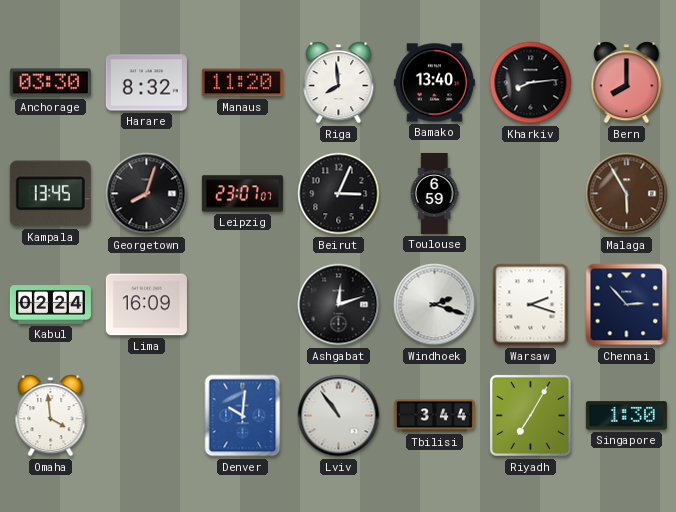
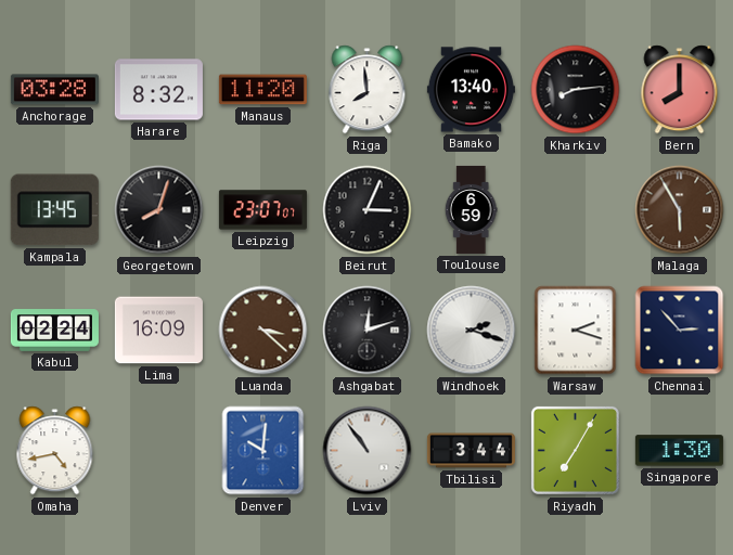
Anchorage: 03:30 -> 03:28
Luanda: none -> 3:22
Omaha: 3:59 -> 4:43
